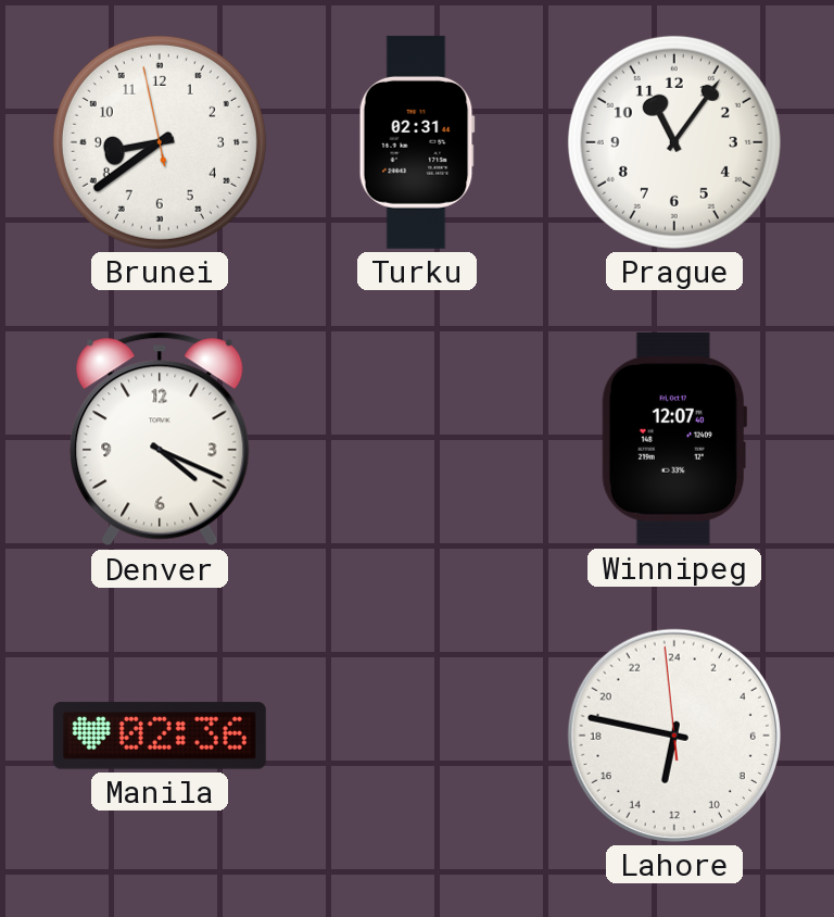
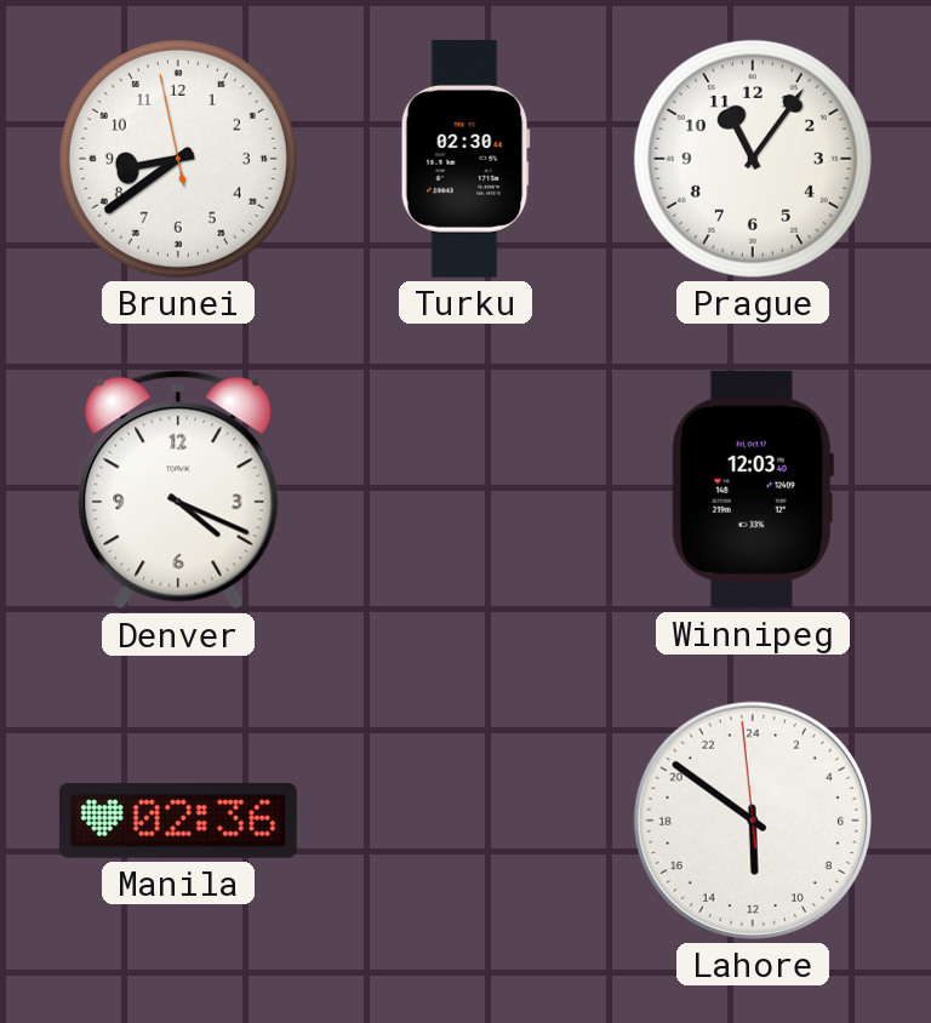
Turku: 02:31 -> 02:30
Winnipeg: 12:07 -> 12:03
Lahore: 12:46 -> 11:50
